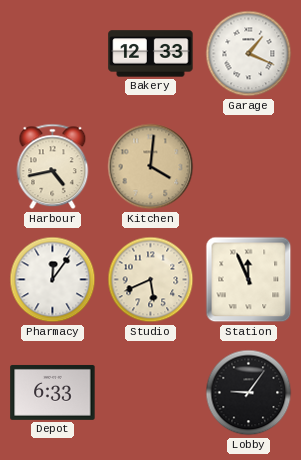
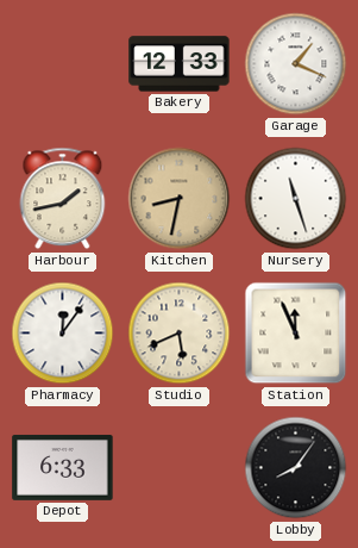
Harbour: 4:43 -> 1:43
Kitchen: 4:01 -> 8:32
Nursery: none -> 11:27
Lobby: 9:06 -> 8:06
